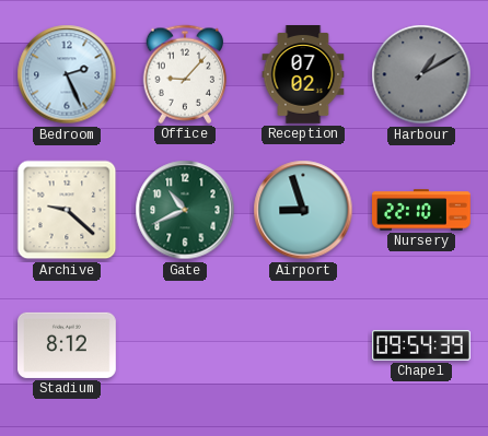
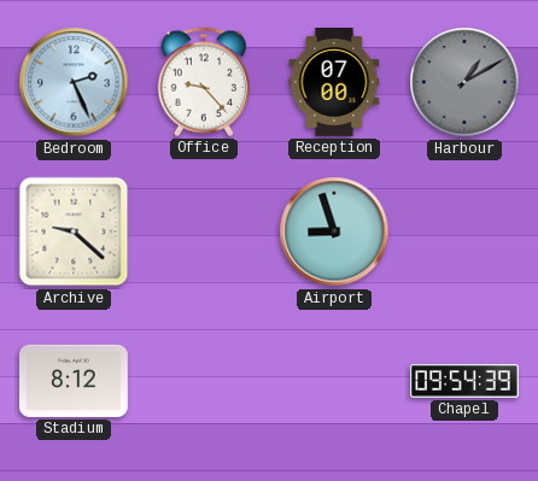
Office: 9:07 -> 9:23
Reception: 07:02 -> 07:00
Gate: 10:41 -> none
Nursery: 22:10 -> none
